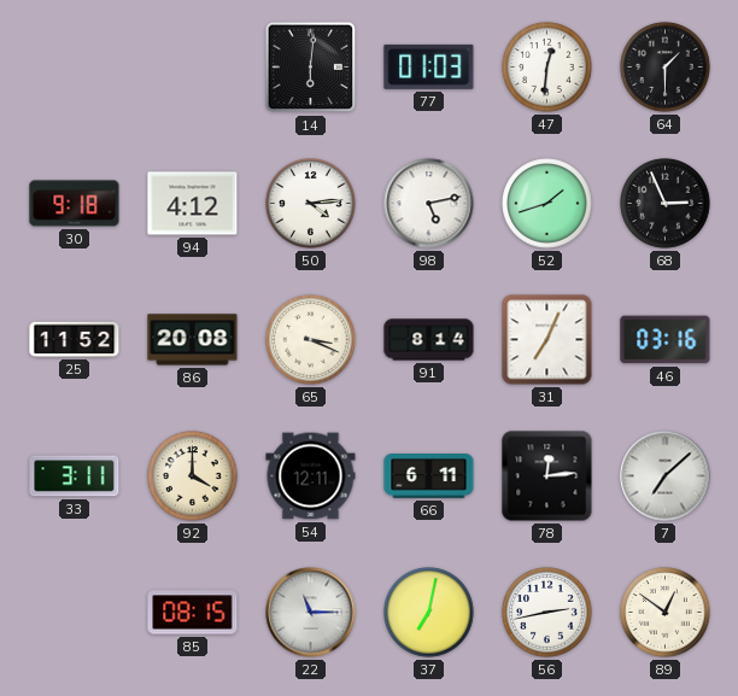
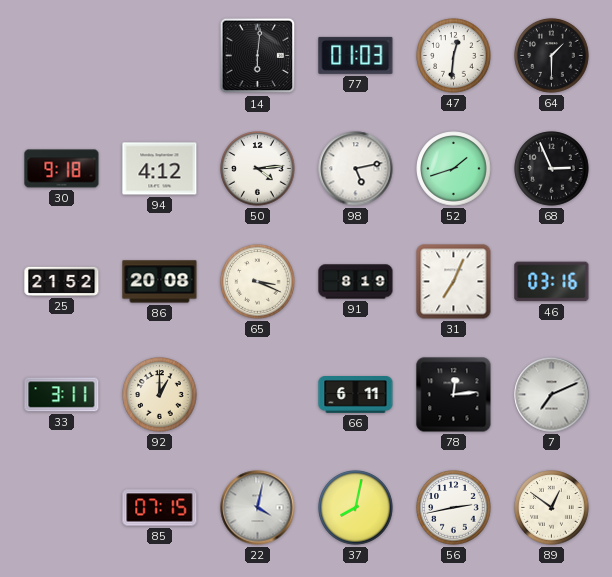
25: 11:52 -> 21:52
91: 8:14 -> 8:19
92: 4:00 -> 1:00
54: 12:11 -> none
7: 7:08 -> 7:11
85: 08:15 -> 07:15
22: 11:15 -> 4:02
37: 7:02 -> 8:02
